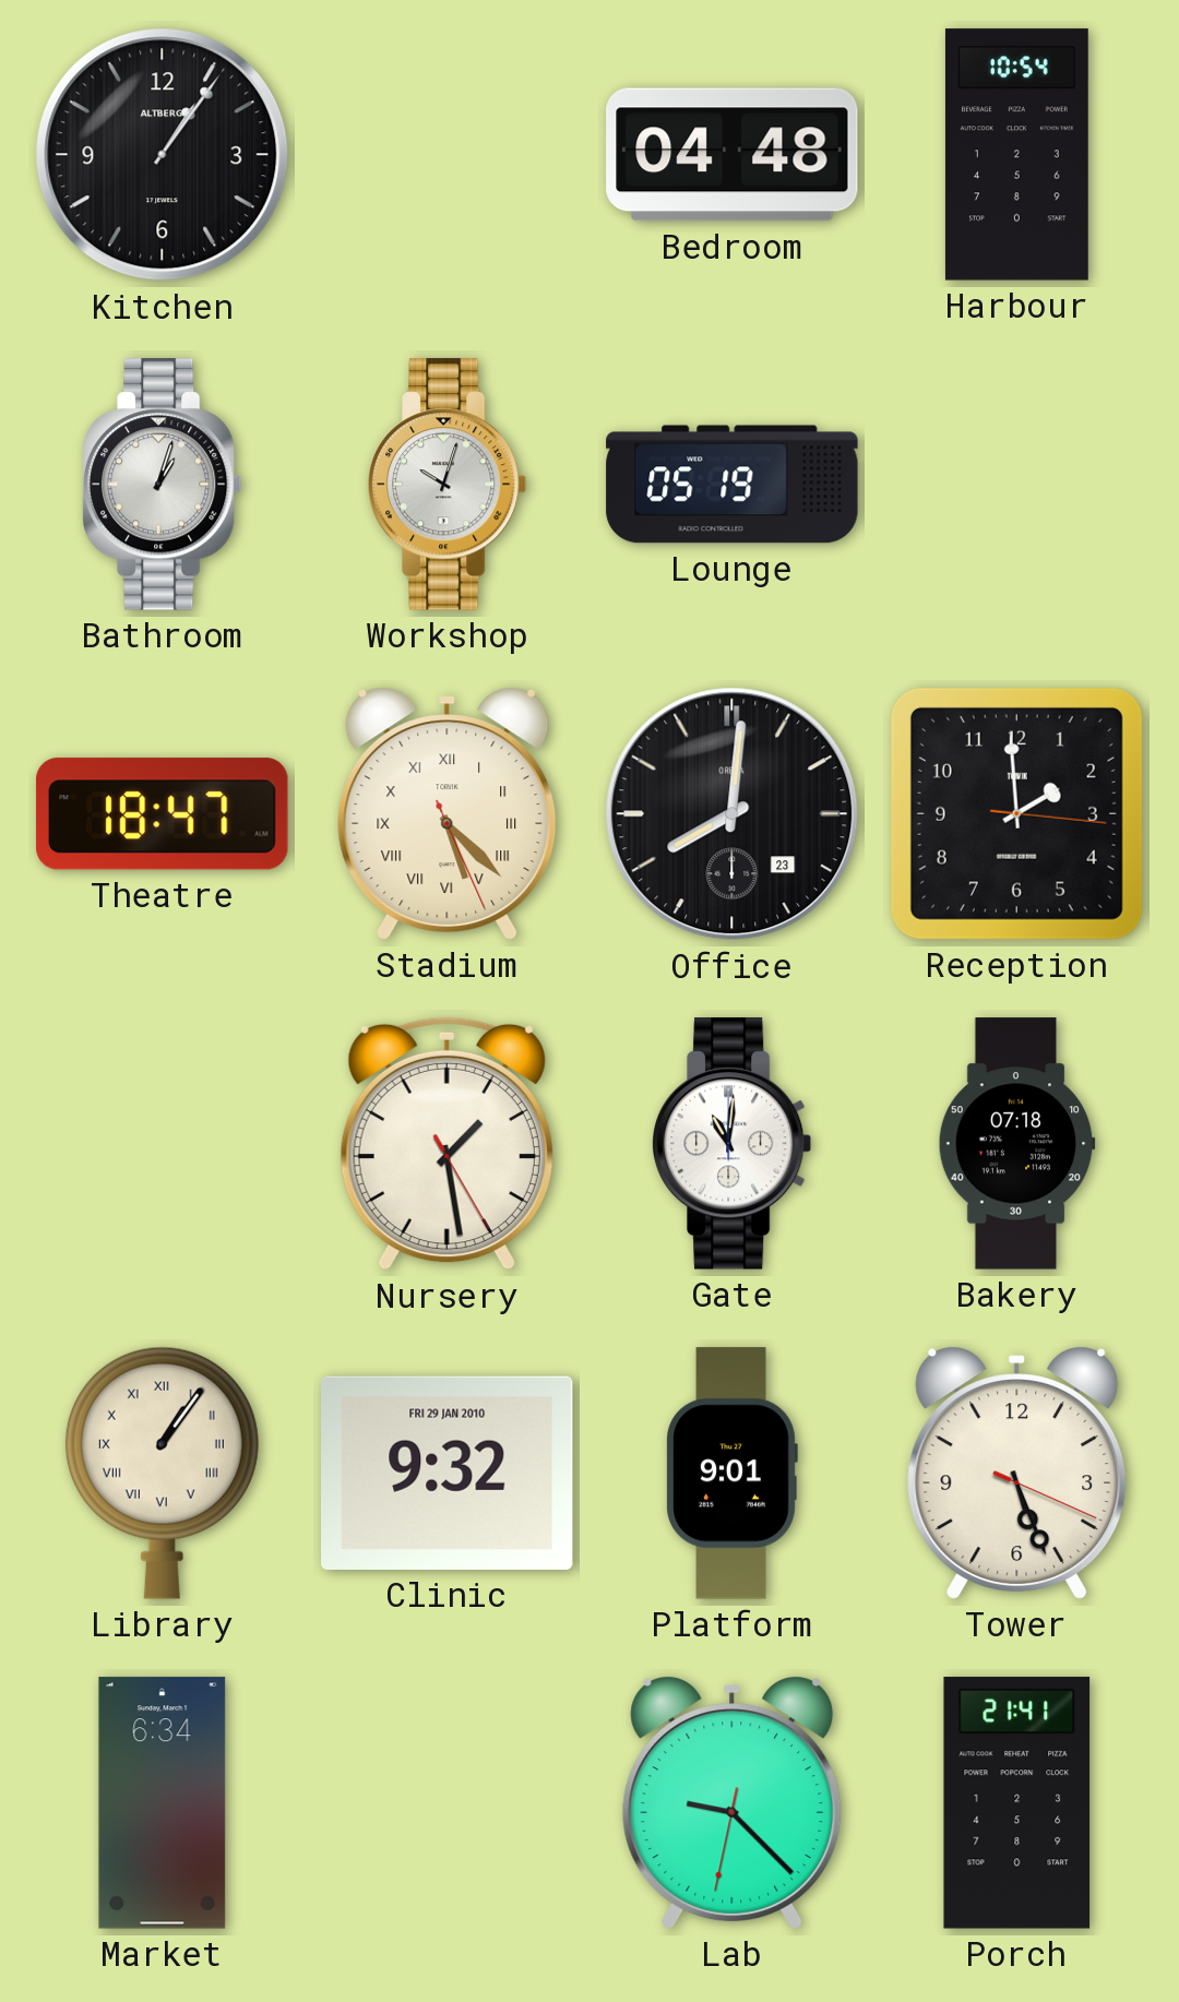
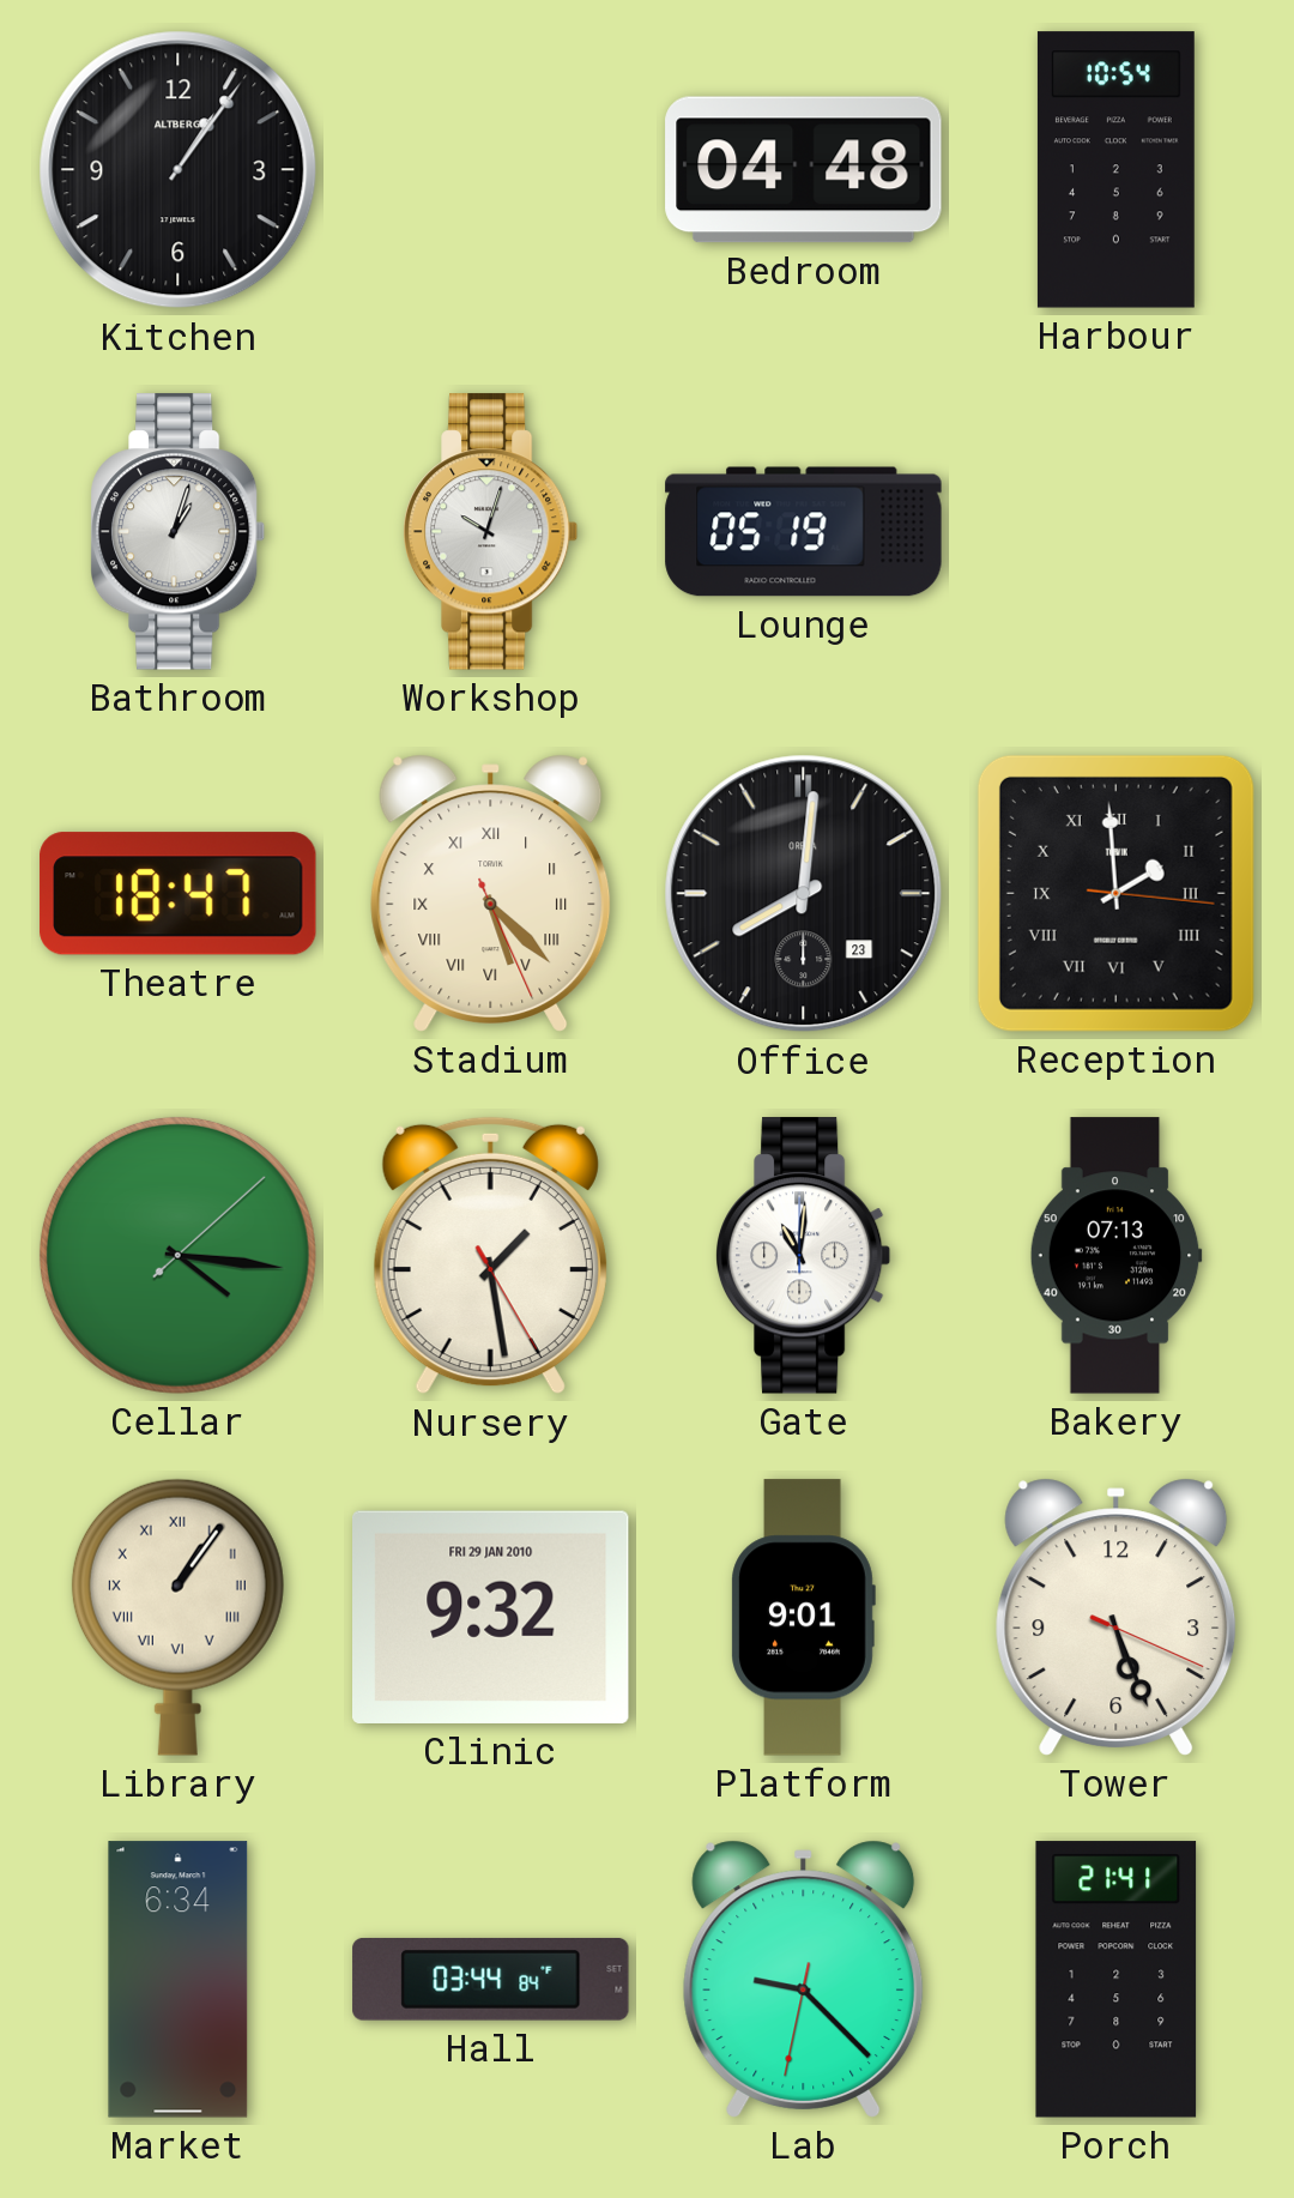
Reception numerals: Arabic -> Roman
Cellar: none -> 4:16
Bakery: 07:18 -> 07:13
Hall: none -> 03:44
